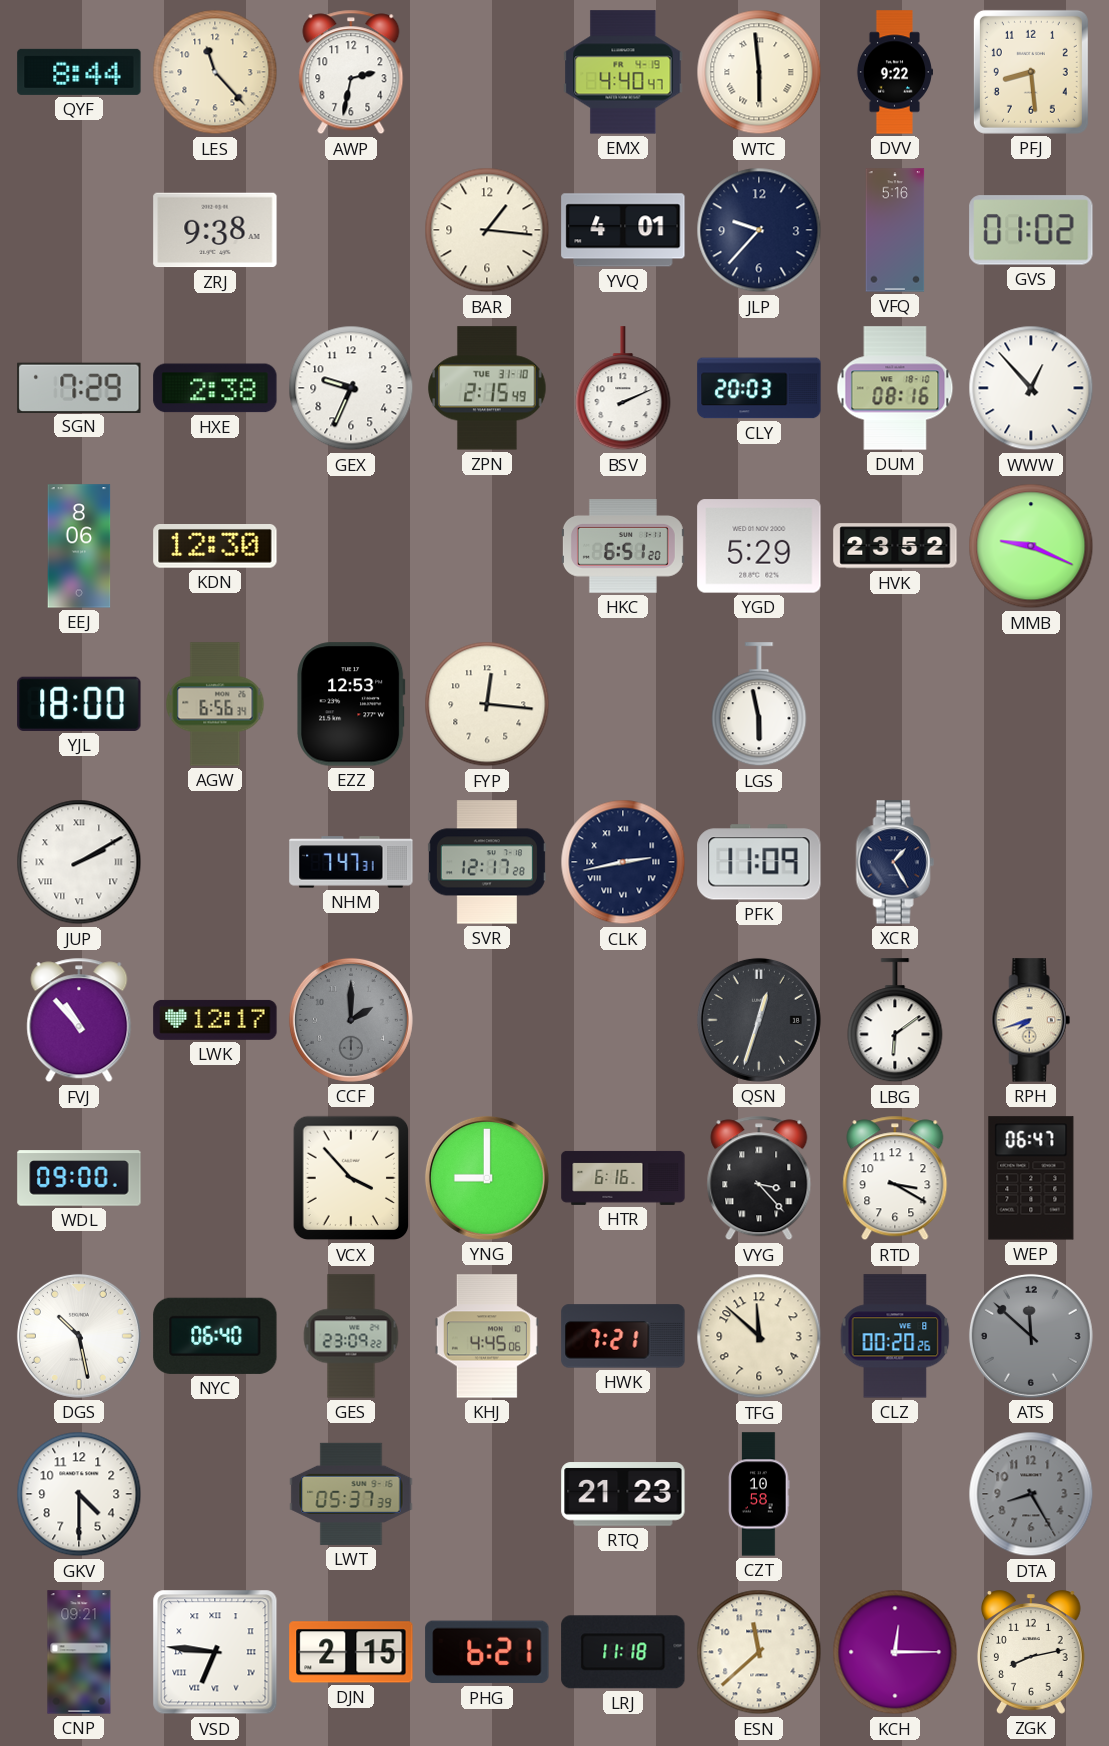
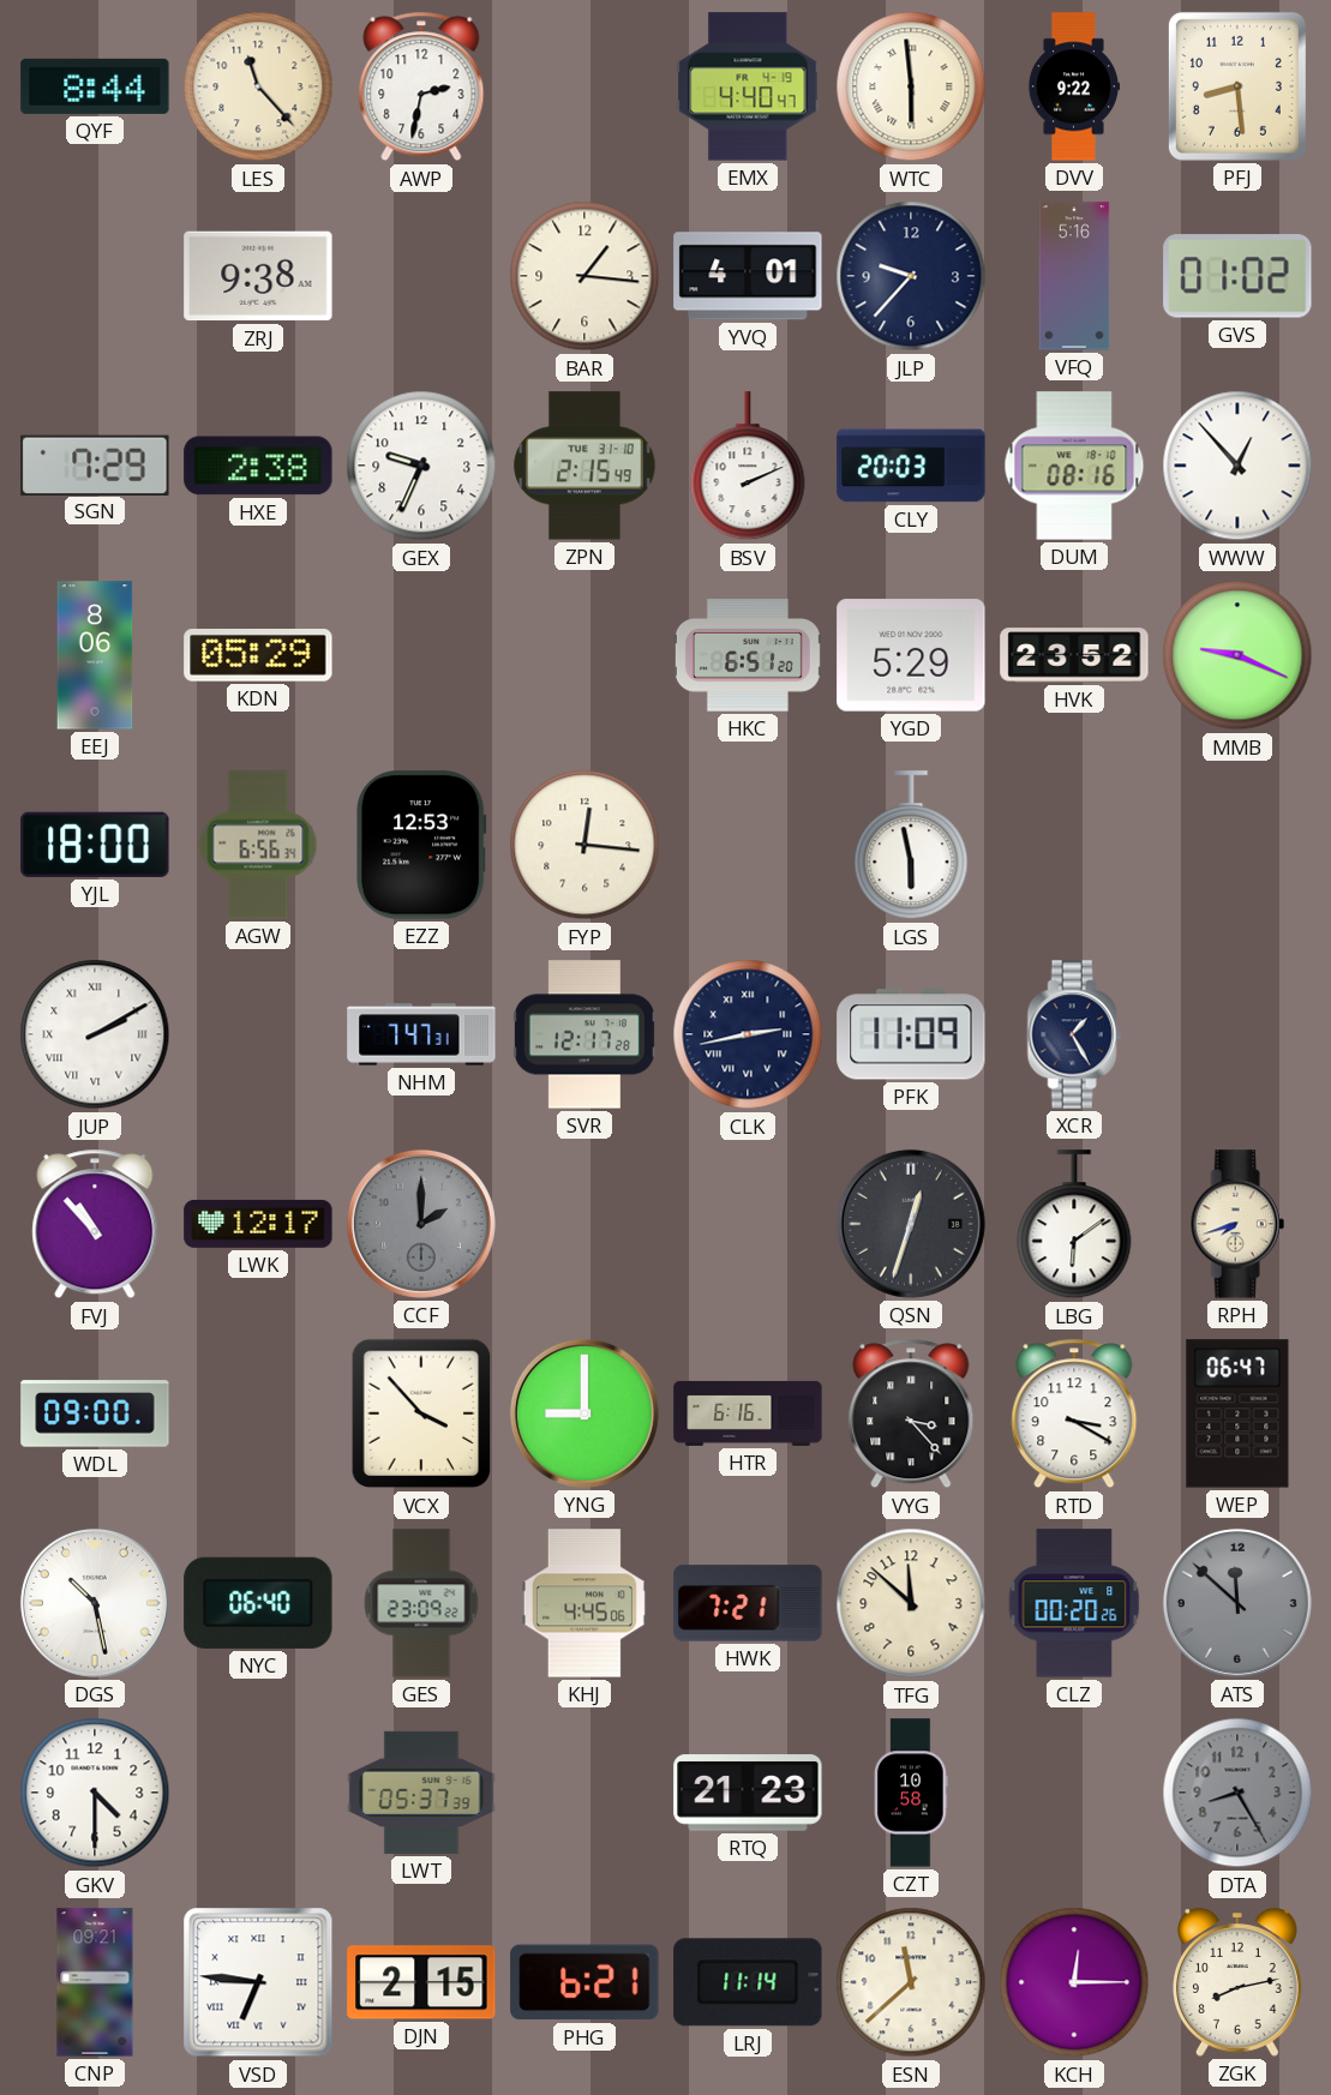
KDN: 12:30 -> 05:29
LRJ: 11:18 -> 11:14
